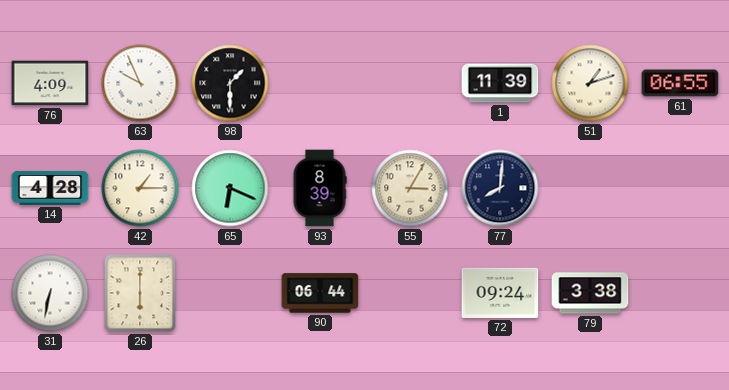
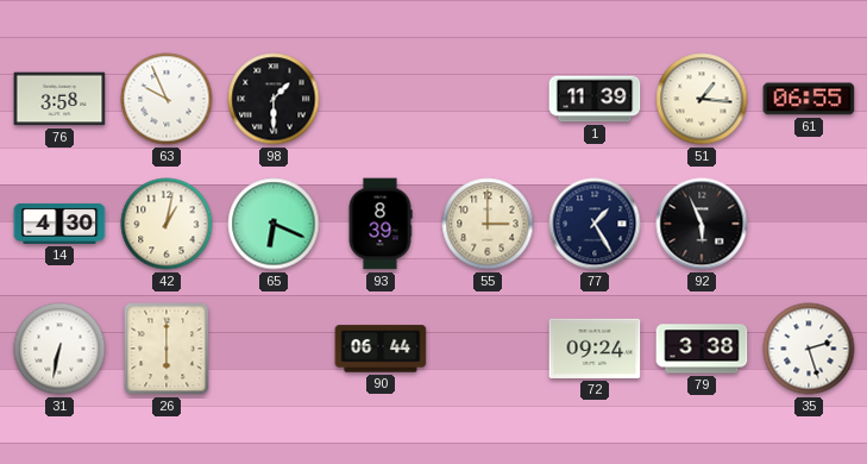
76: 4:09 -> 3:58
51: 1:12 -> 1:16
14: 4:28 -> 4:30
42: 1:15 -> 1:02
55: 3:05 -> 3:00
77: 8:01 -> 1:25
92: none -> 5:56
35: none -> 2:27
